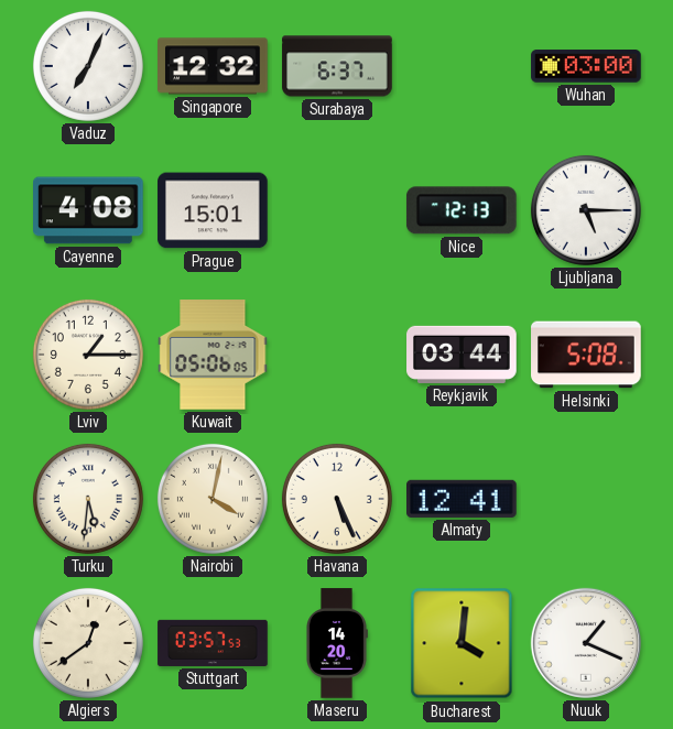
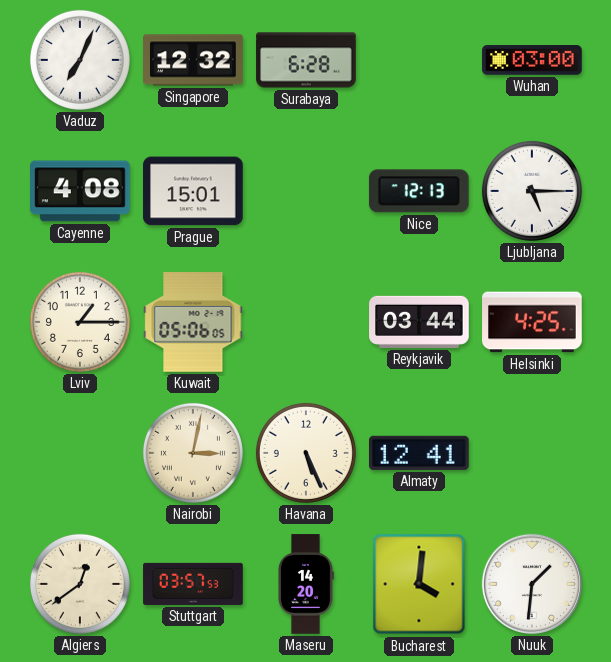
Surabaya: 6:37 -> 6:28
Helsinki: 5:08 -> 4:25
Turku: 5:31 -> none
Nairobi: 4:02 -> 3:02
Nuuk: 1:19 -> 1:31
